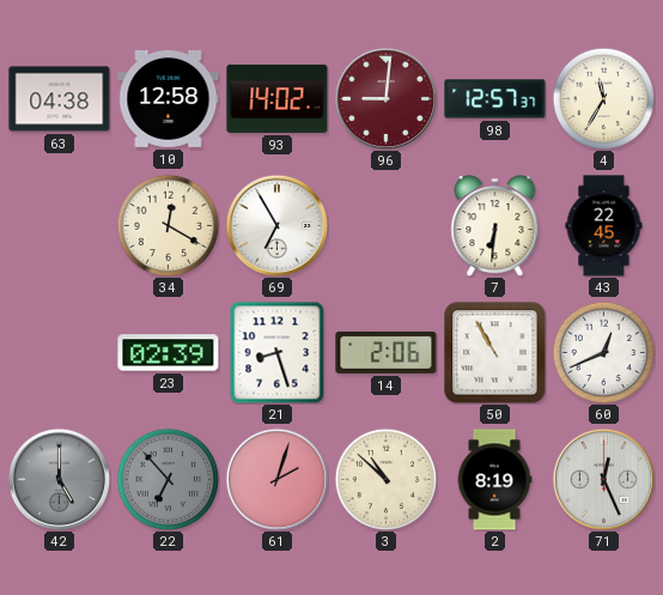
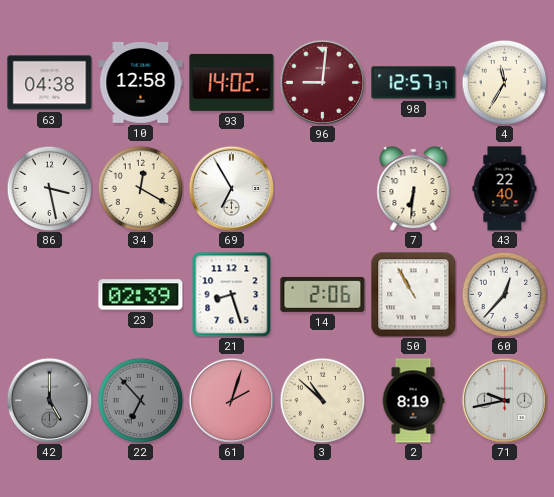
86: none -> 3:28
43: 22:45 -> 22:40
60: 12:41 -> 12:37
71: 12:26 -> 9:43
